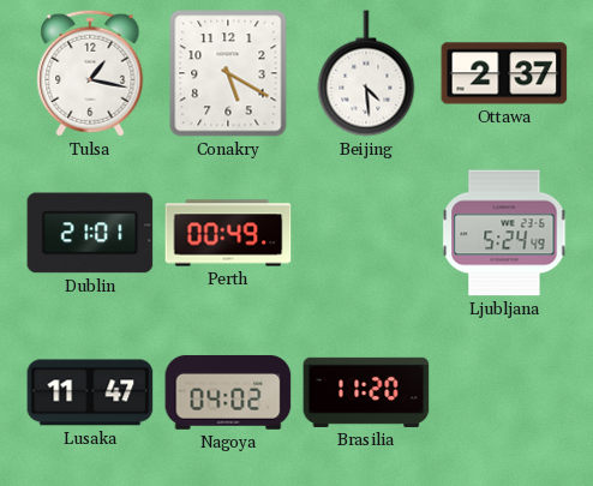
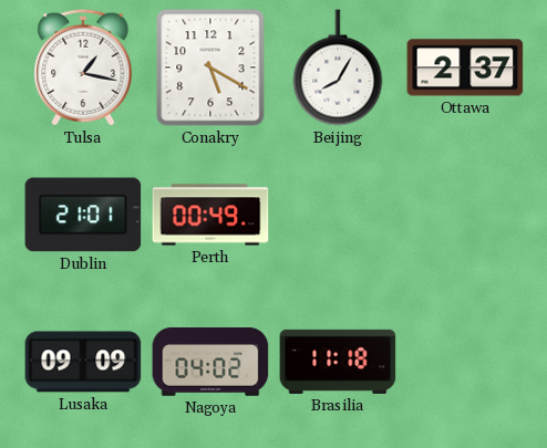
Beijing: 4:29 -> 8:05
Ljubljana: 5:24 -> none
Lusaka: 11:47 -> 09:09
Brasilia: 11:20 -> 11:18
